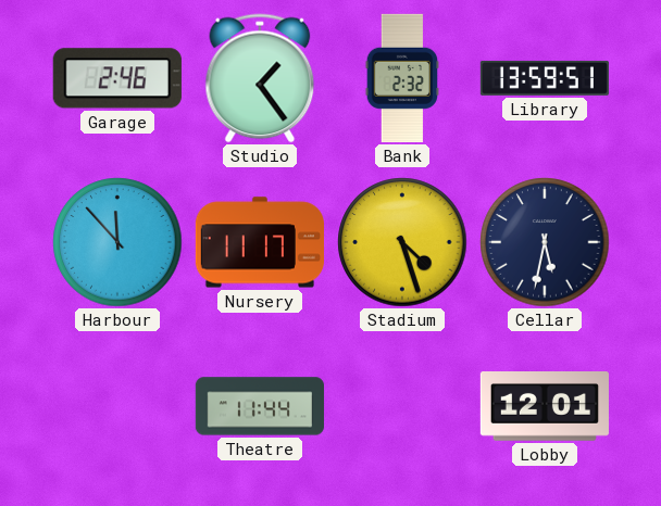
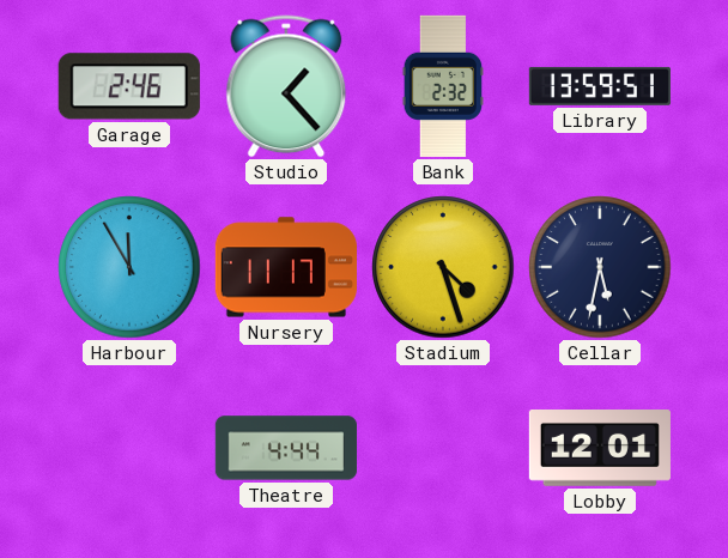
Studio: 1:24 -> 1:23
Harbour: 11:53 -> 11:55
Theatre: 11:44 -> 4:44
